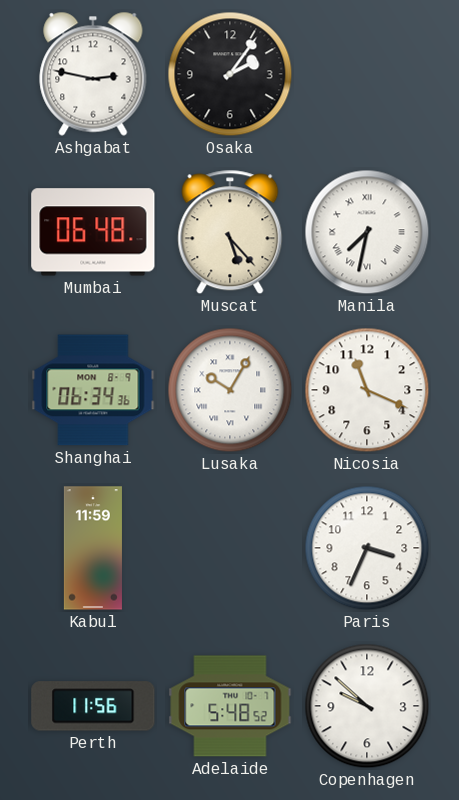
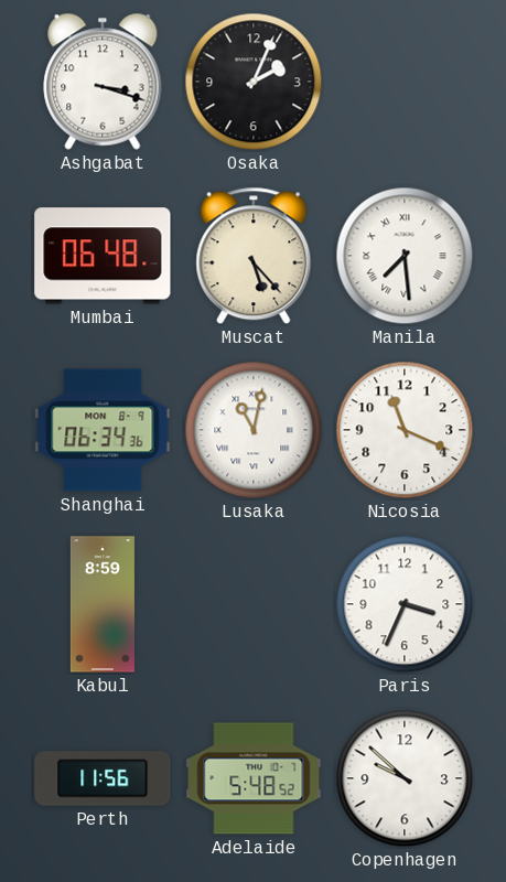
Ashgabat: 2:47 -> 3:18
Osaka: 2:06 -> 2:04
Manila: 7:32 -> 7:29
Lusaka: 10:05 -> 11:02
Kabul: 11:59 -> 8:59
